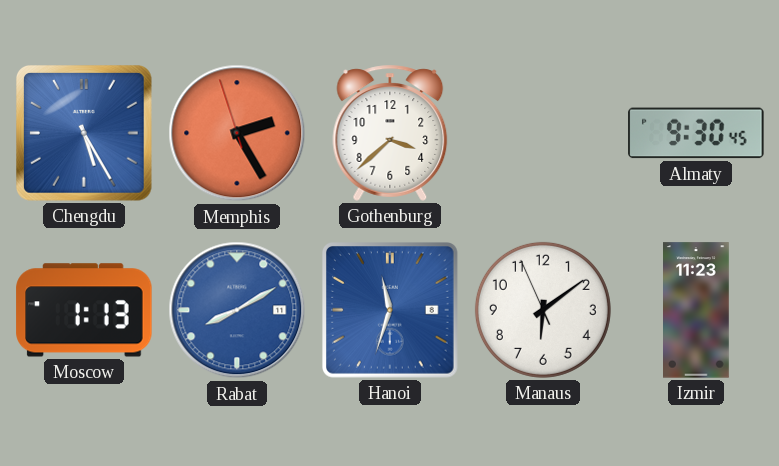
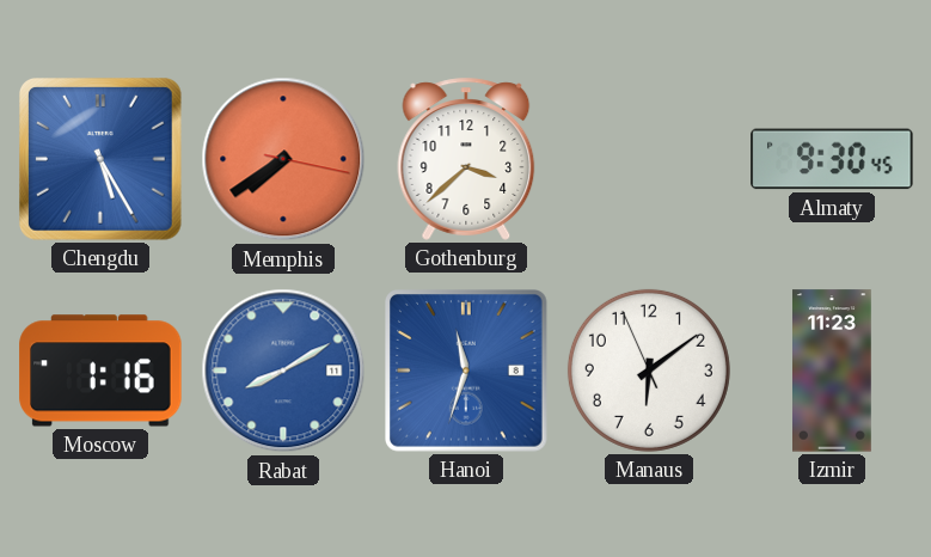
Memphis: 2:24 -> 7:39
Moscow: 1:13 -> 1:16
